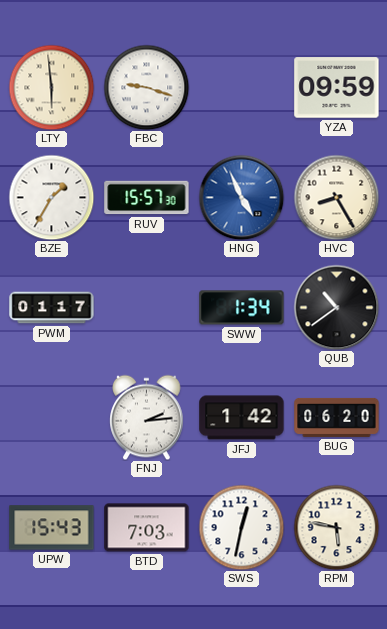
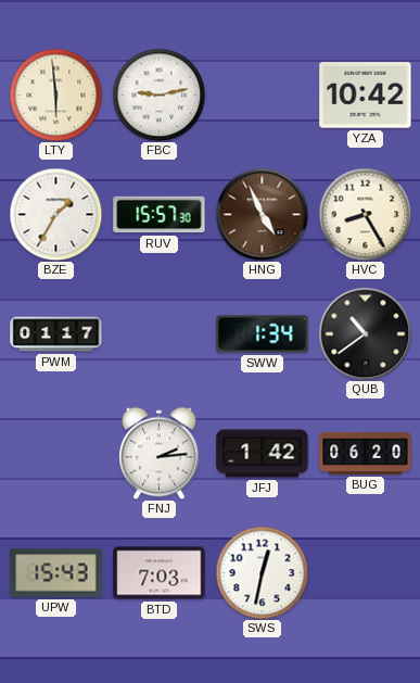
FBC: 9:18 -> 9:13
YZA: 09:59 -> 10:42
HNG dial: blue -> brown
RPM: 5:47 -> none
